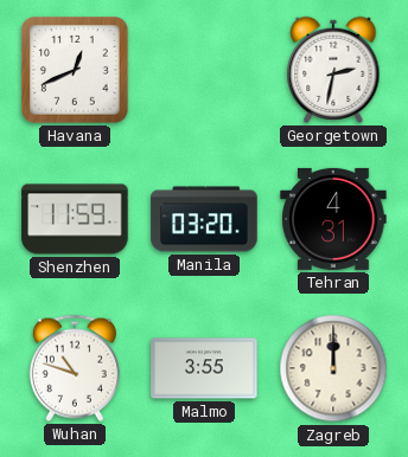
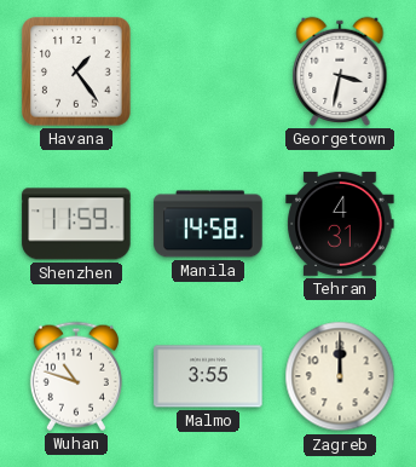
Havana: 12:41 -> 1:24
Georgetown: 2:32 -> 3:32
Manila: 03:20 -> 14:58
